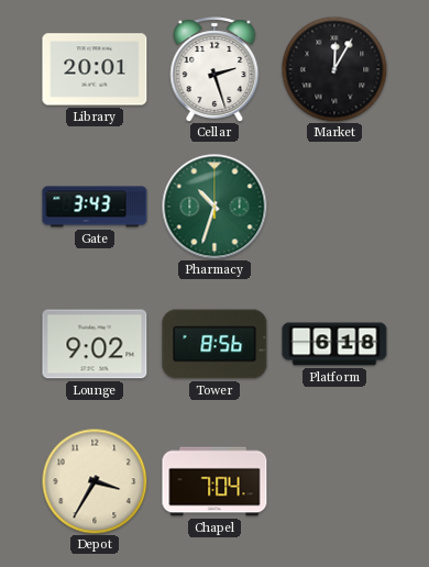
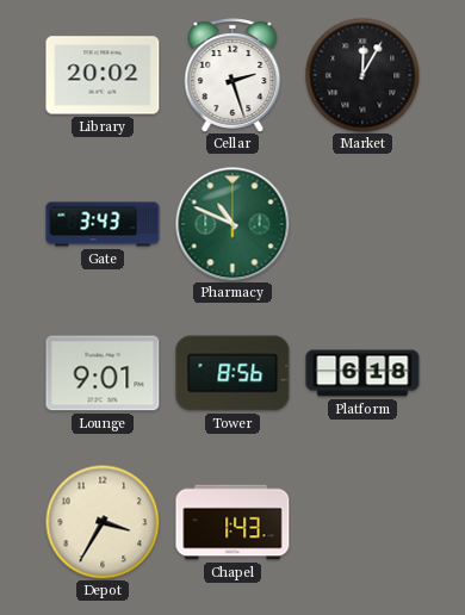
Library: 20:01 -> 20:02
Pharmacy: 10:33 -> 10:49
Lounge: 9:02 -> 9:01
Chapel: 7:04 -> 1:43
